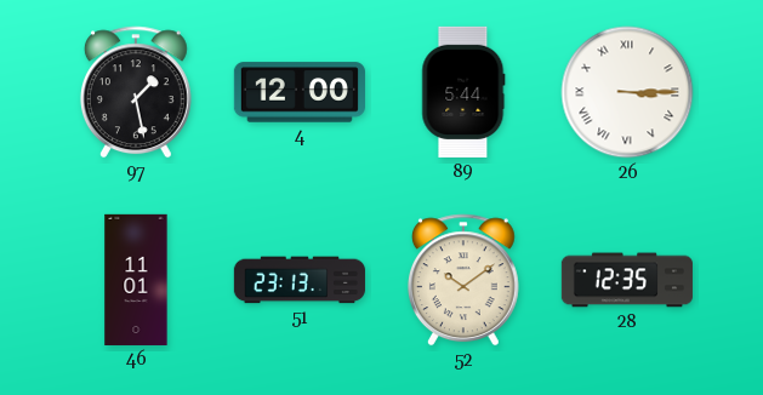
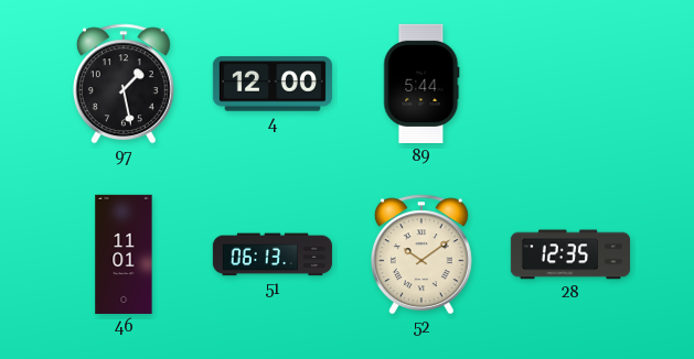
26: 3:15 -> none
51: 23:13 -> 06:13
